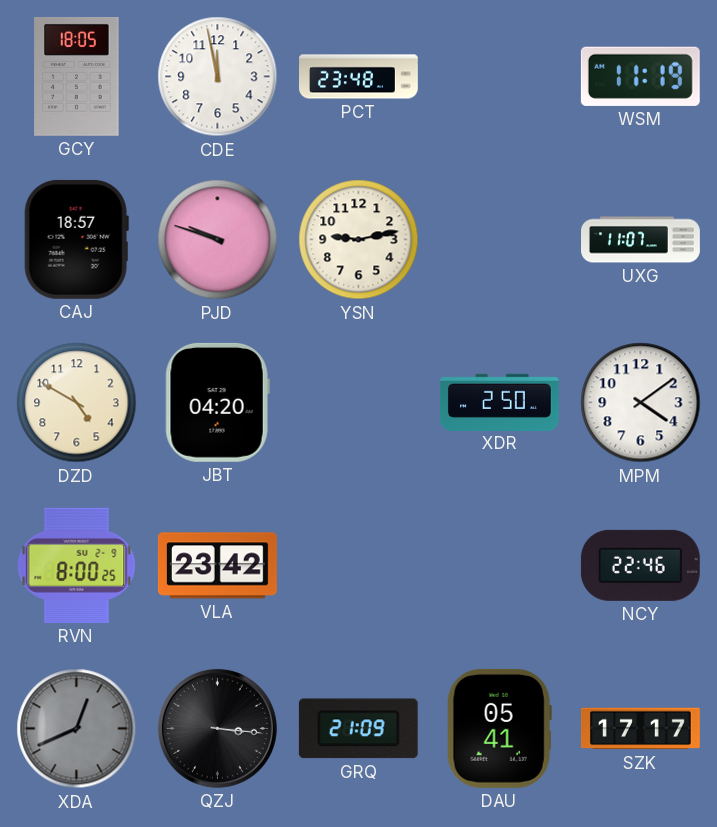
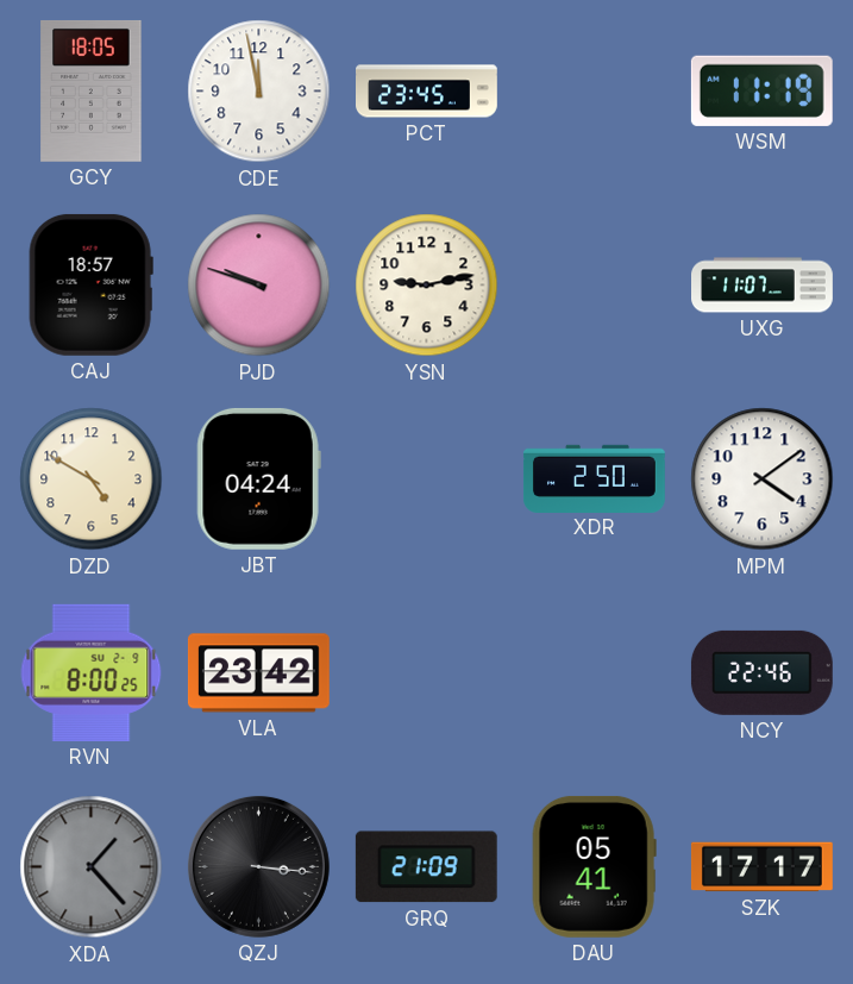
PCT: 23:48 -> 23:45
JBT: 04:20 -> 04:24
XDA: 12:41 -> 1:23
